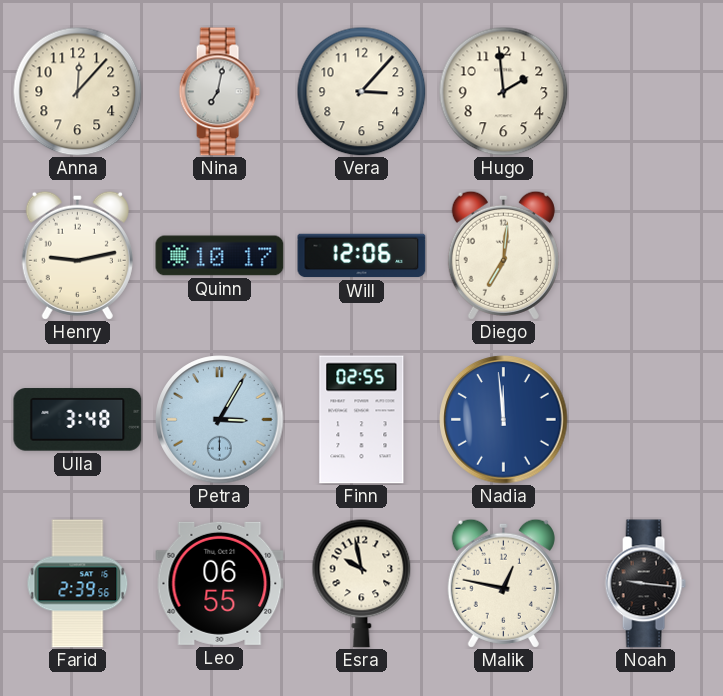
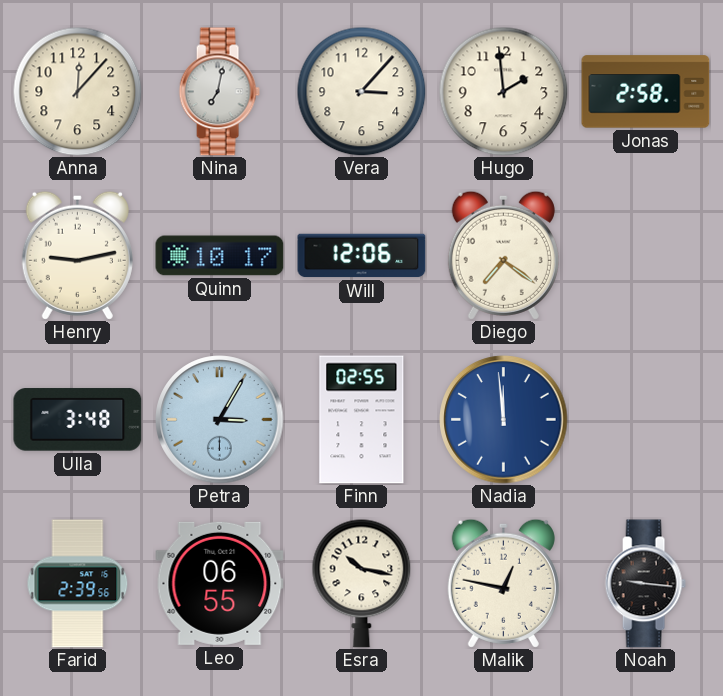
Jonas: none -> 2:58
Diego: 7:01 -> 7:21
Esra: 9:58 -> 10:17
